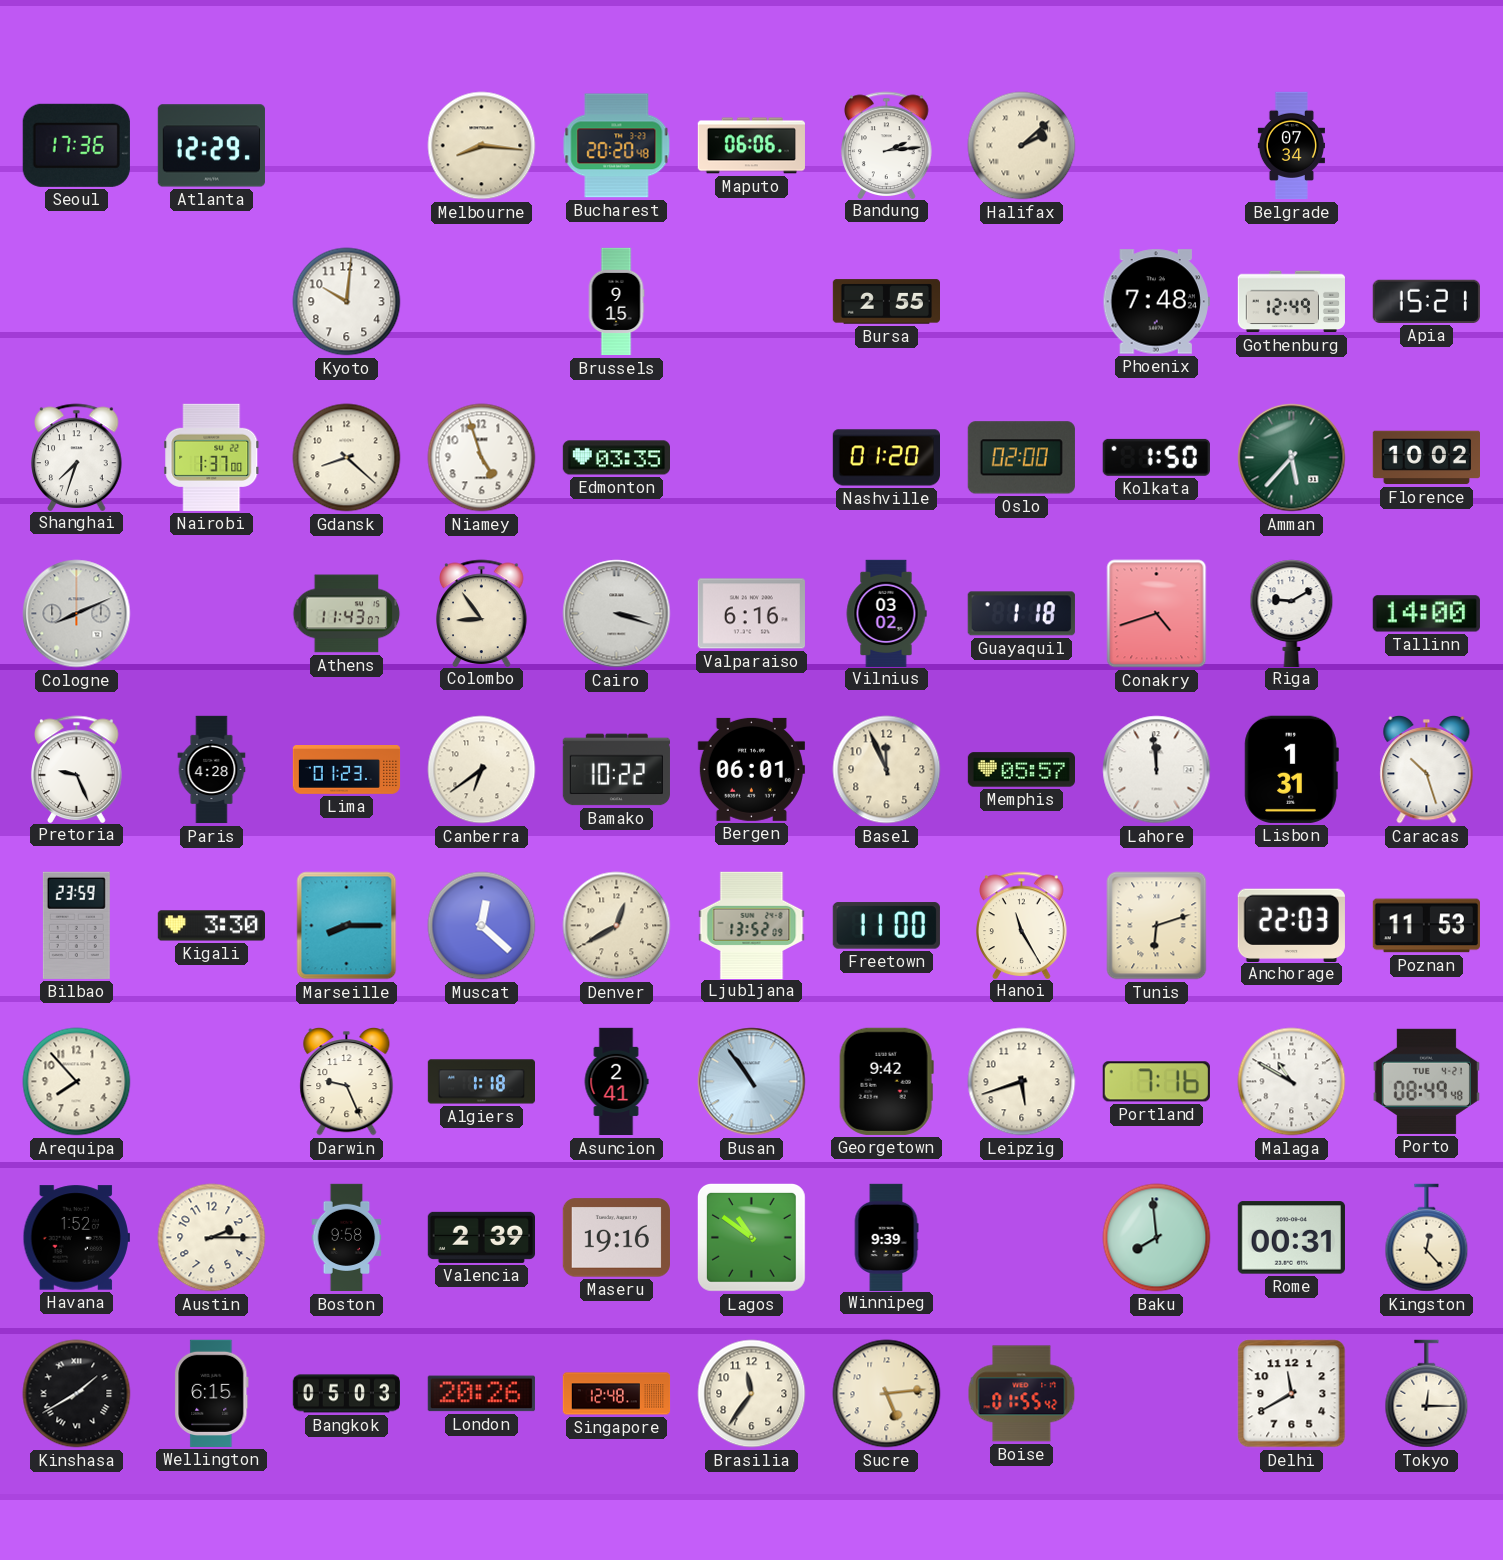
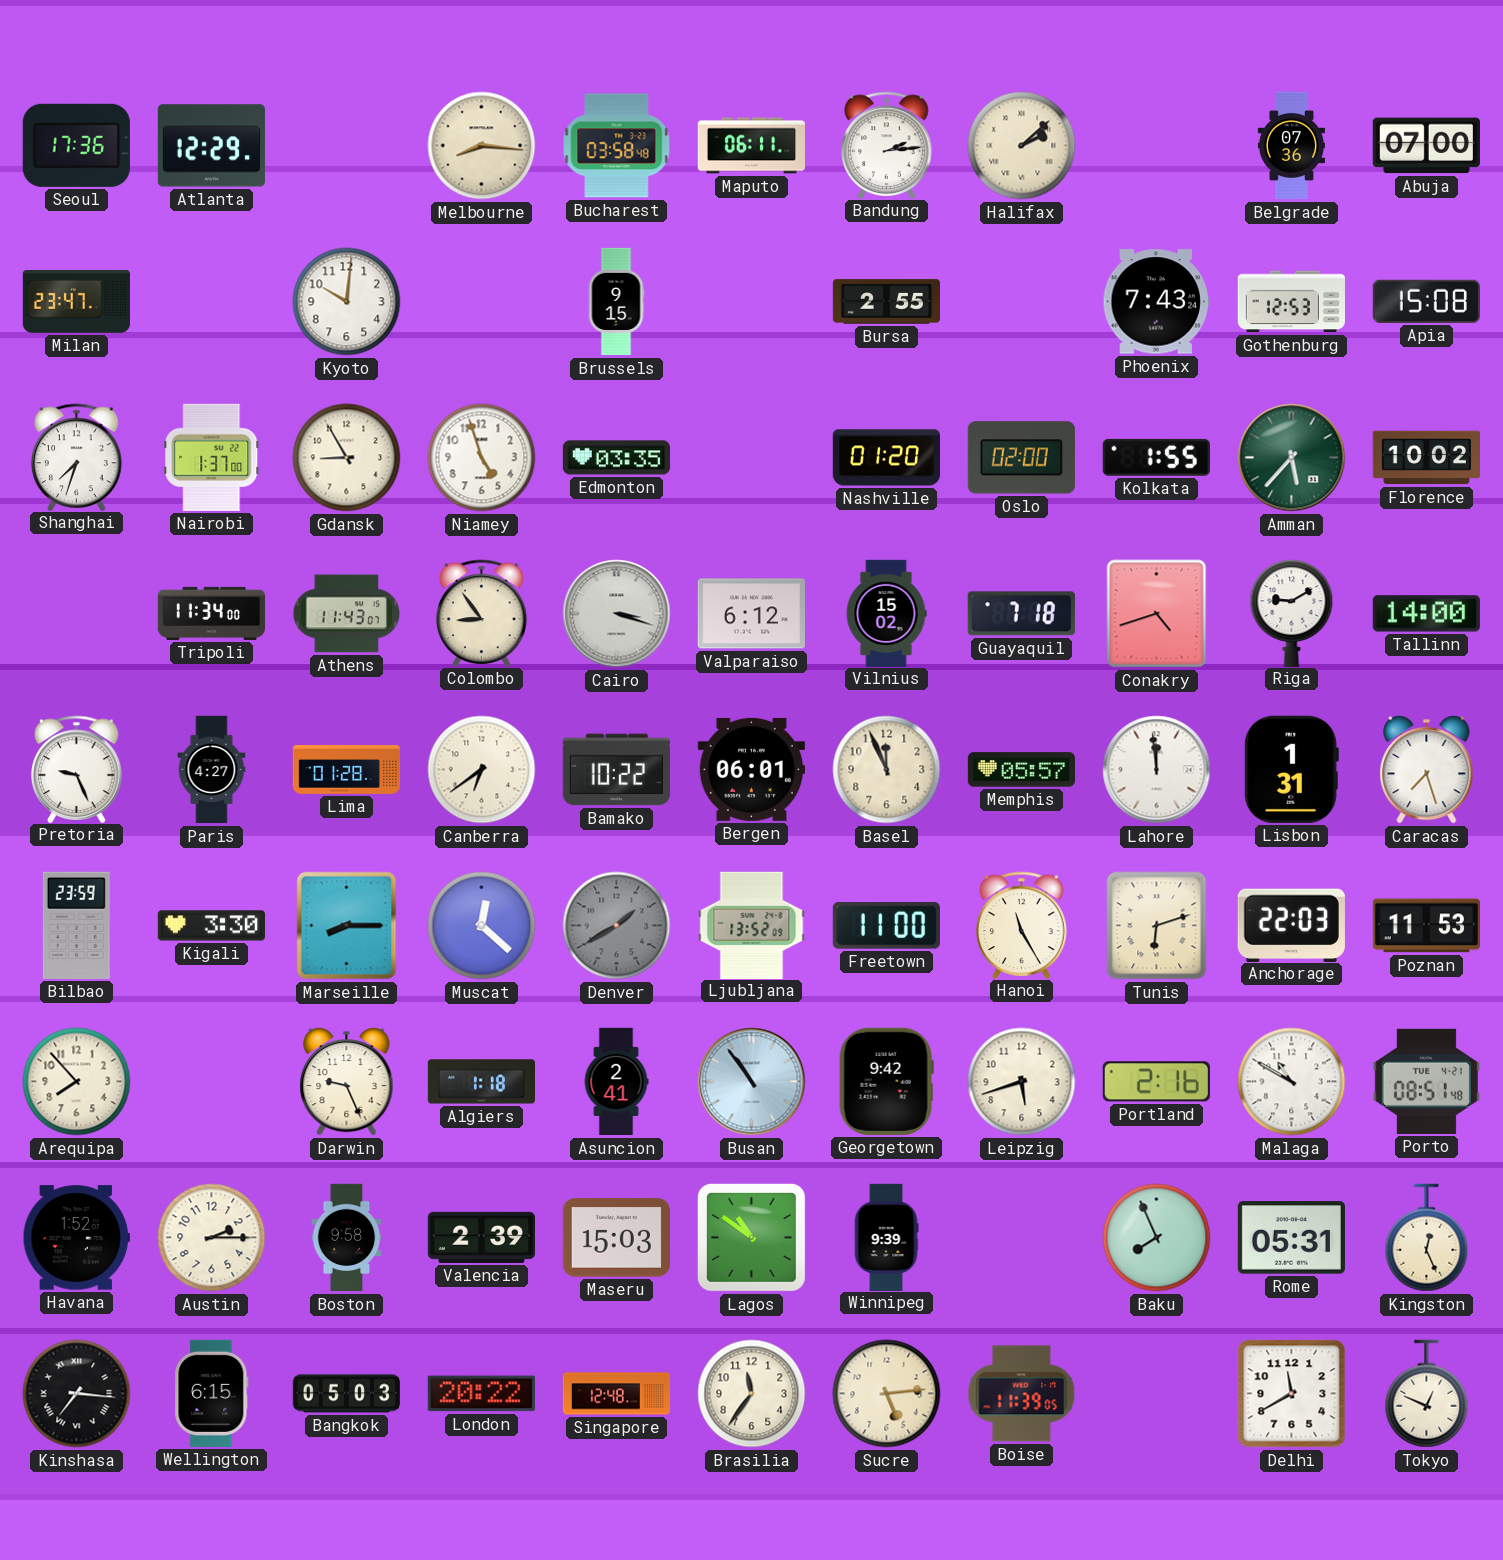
Bucharest: 20:20 -> 03:58
Maputo: 06:06 -> 06:11
Belgrade: 07:34 -> 07:36
Abuja: none -> 07:00
Milan: none -> 23:47
Phoenix: 7:48 -> 7:43
Gothenburg: 12:49 -> 12:53
Apia: 15:21 -> 15:08
Gdansk: 8:22 -> 8:55
Kolkata: 1:50 -> 1:55
Cologne: 8:11 -> none
Tripoli: none -> 11:34
Valparaiso: 6:16 -> 6:12
Vilnius: 03:02 -> 15:02
Guayaquil: 1:18 -> 7:18
Paris: 4:28 -> 4:27
Lima: 01:23 -> 01:28
Caracas: 10:27 -> 7:27
Denver: 12:40 -> 1:40
Denver dial: cream -> grey
Portland: 7:16 -> 2:16
Porto: 08:49 -> 08:51
Maseru: 19:16 -> 15:03
Baku: 7:59 -> 7:56
Rome: 00:31 -> 05:31
Kingston: 12:23 -> 12:26
Kinshasa: 1:40 -> 7:16
London: 20:26 -> 20:22
Boise: 01:55 -> 11:39
Tokyo: 12:15 -> 12:49
